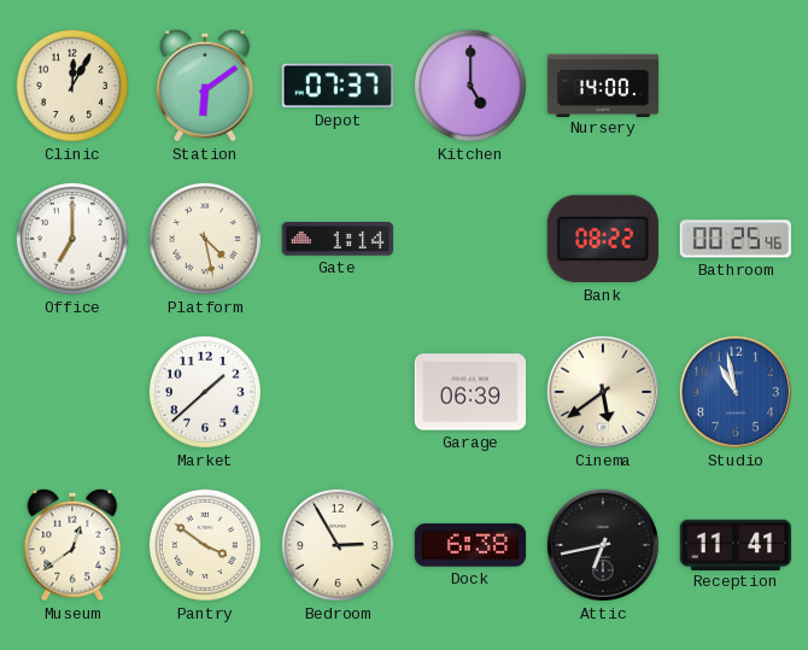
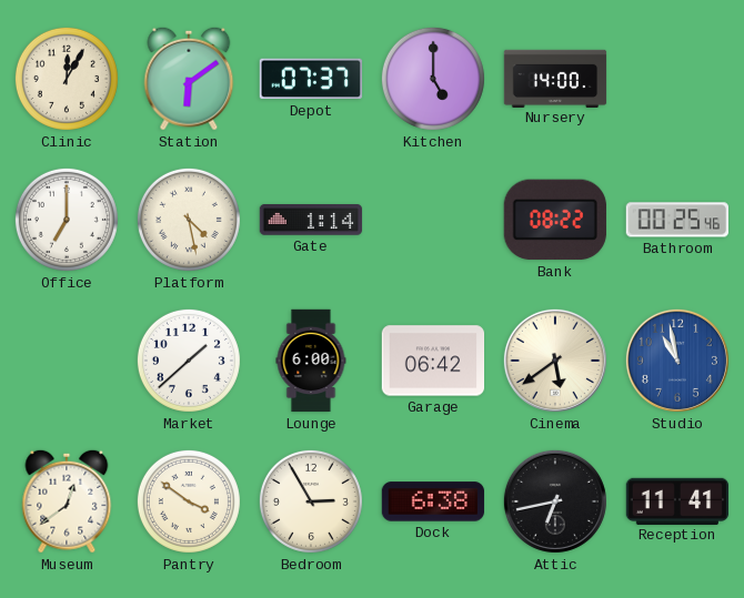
Lounge: none -> 6:00
Garage: 06:39 -> 06:42
